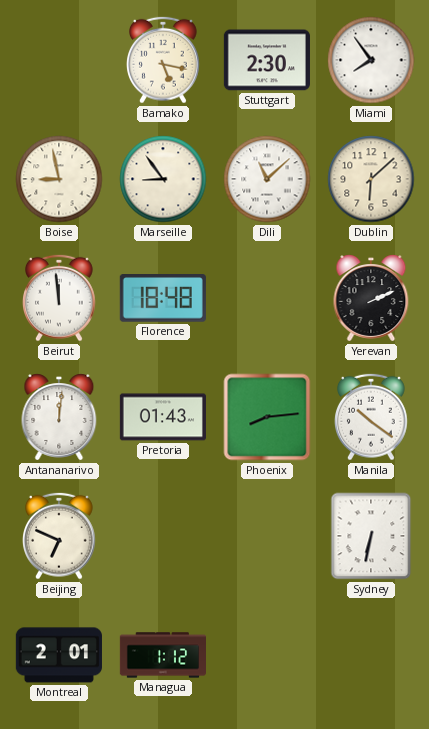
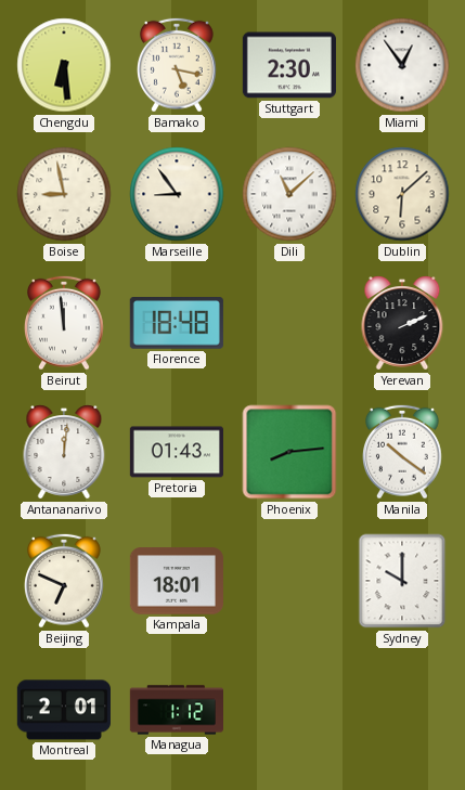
Chengdu: none -> 6:29
Miami: 7:54 -> 12:54
Kampala: none -> 18:01
Sydney: 6:32 -> 10:00
